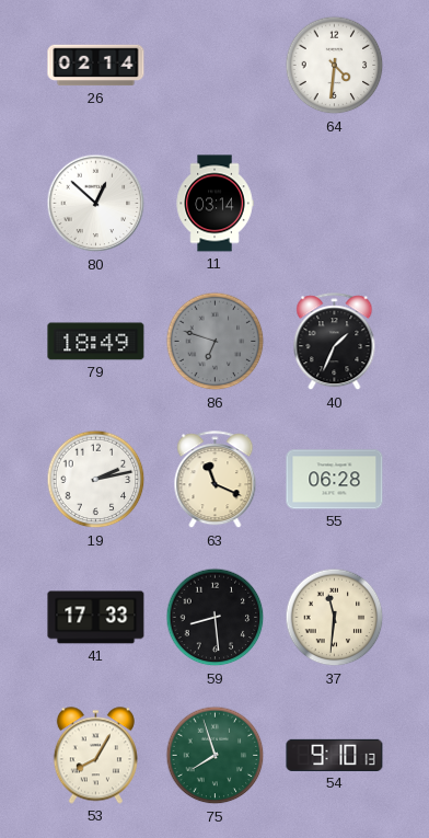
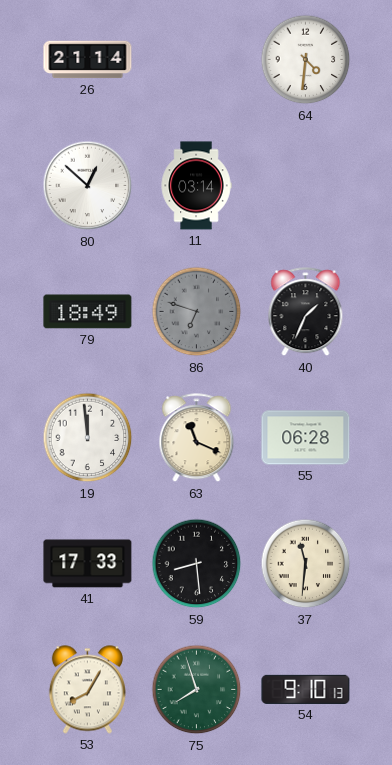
26: 02:14 -> 21:14
19: 2:13 -> 11:59
